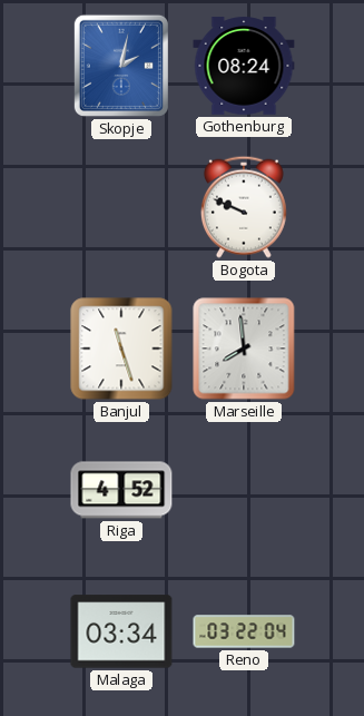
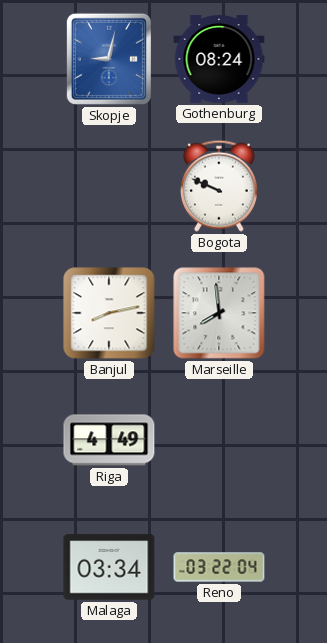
Skopje: 2:02 -> 9:02
Banjul: 11:27 -> 8:13
Riga: 4:52 -> 4:49
